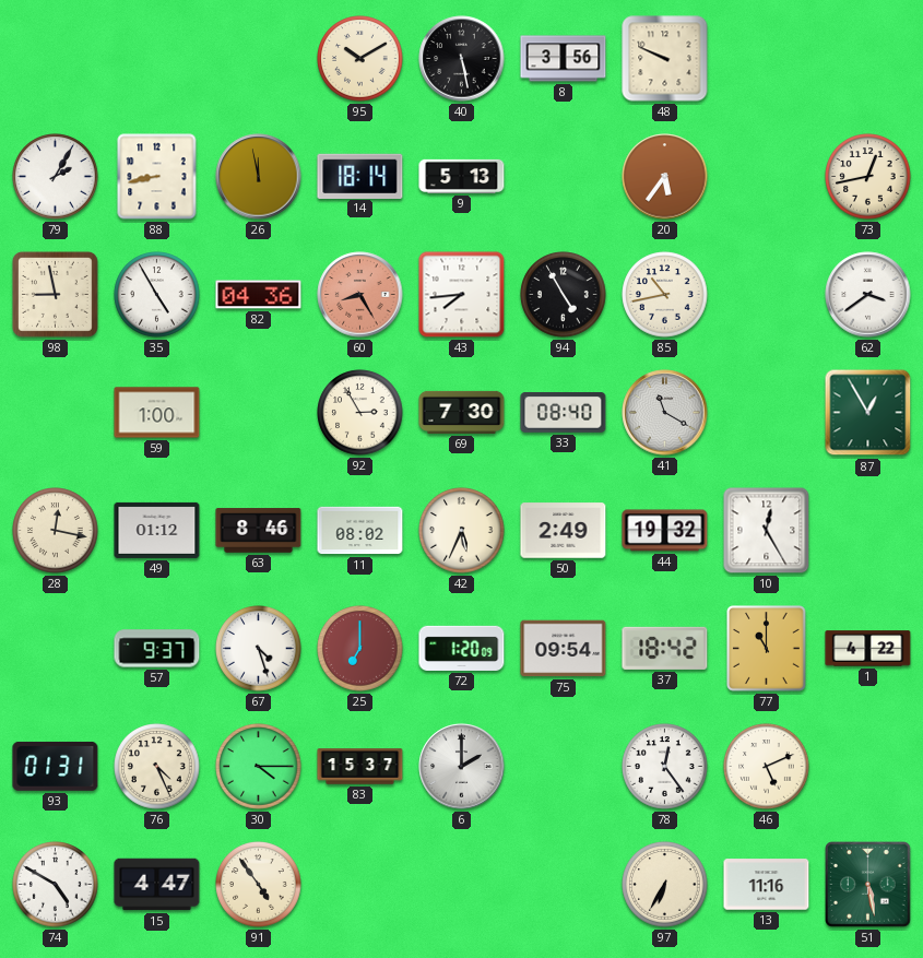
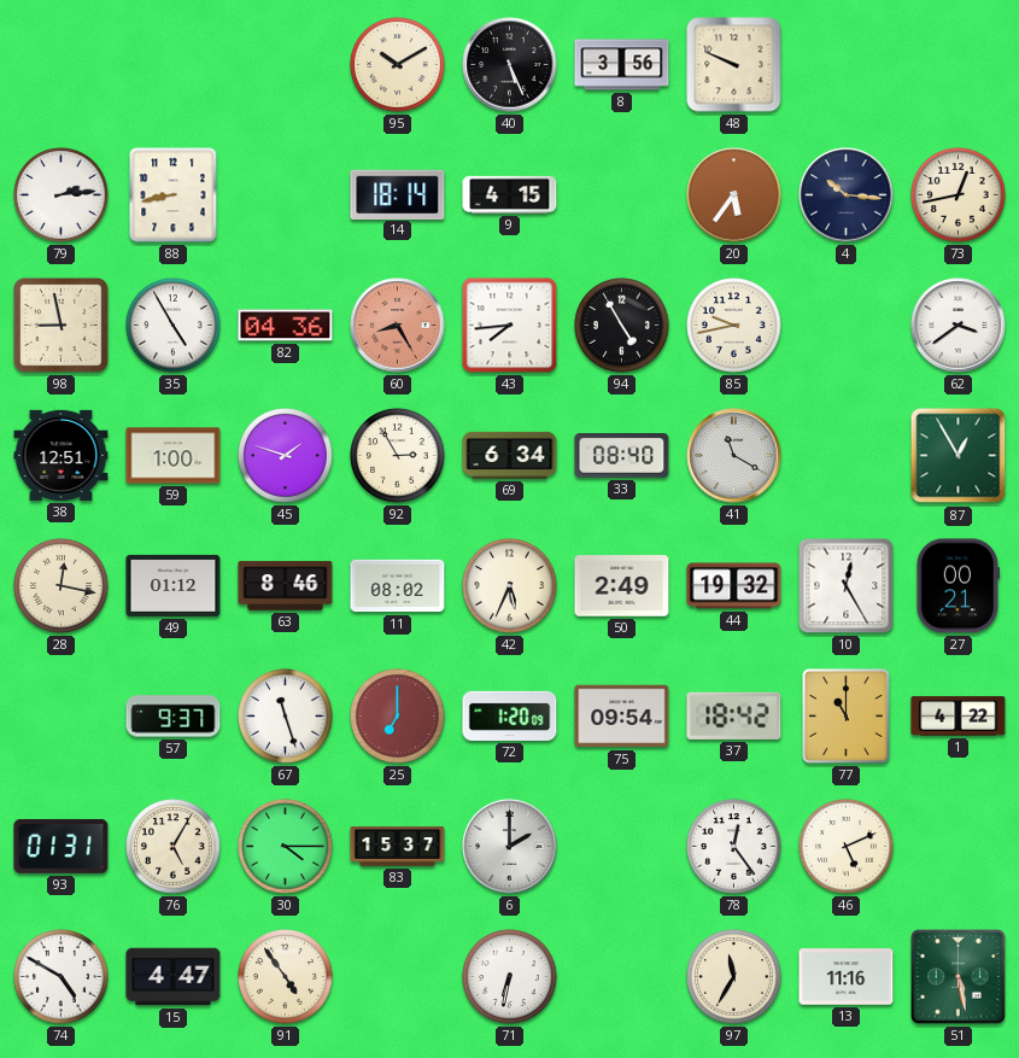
40: 5:28 -> 5:26
79: 2:05 -> 2:14
26: 11:58 -> none
9: 5:13 -> 4:15
4: none -> 10:16
85: 10:43 -> 9:43
38: none -> 12:51
45: none -> 1:48
69: 7:30 -> 6:34
27: none -> 00:21
67: 4:27 -> 11:27
76: 4:26 -> 5:05
71: none -> 6:32
97: 6:35 -> 11:35
